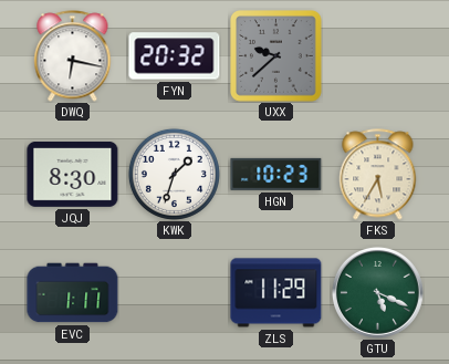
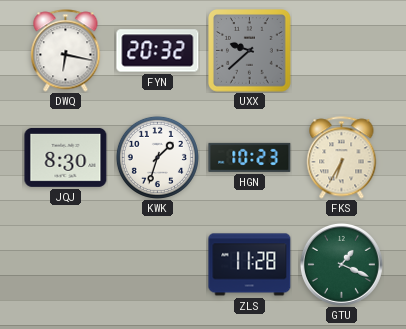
FKS: 5:35 -> 6:35
EVC: 1:11 -> none
ZLS: 11:29 -> 11:28
GTU: 5:19 -> 1:19
